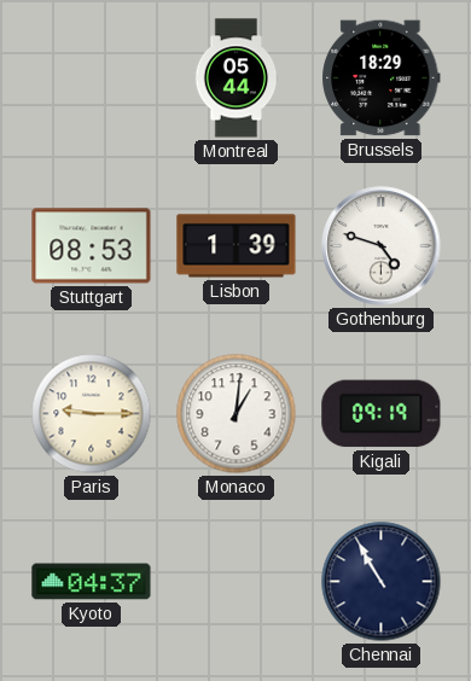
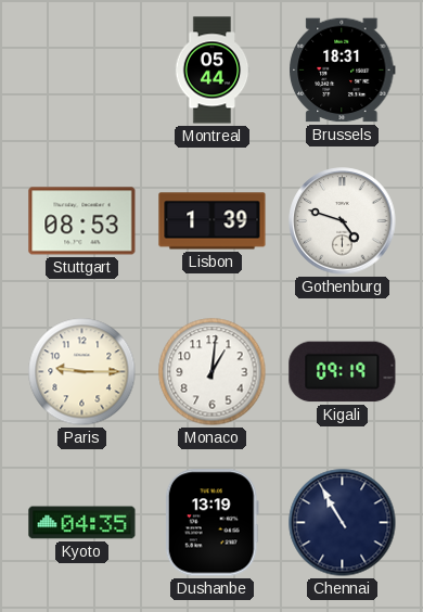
Brussels: 18:29 -> 18:31
Kyoto: 04:37 -> 04:35
Dushanbe: none -> 13:19
